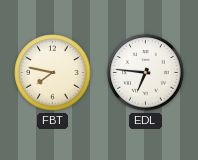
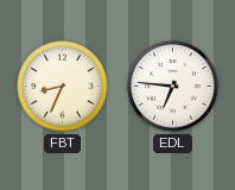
FBT: 7:47 -> 8:34
